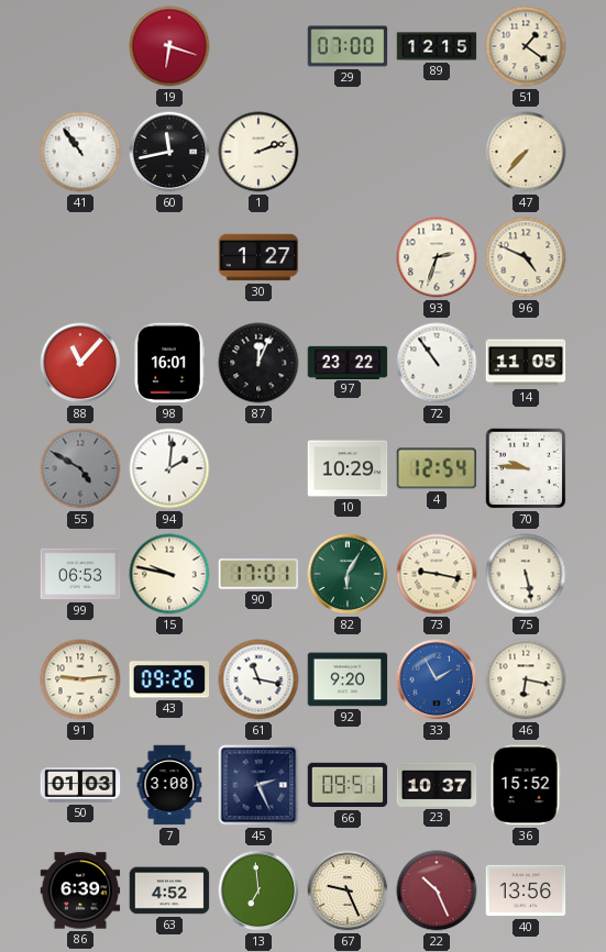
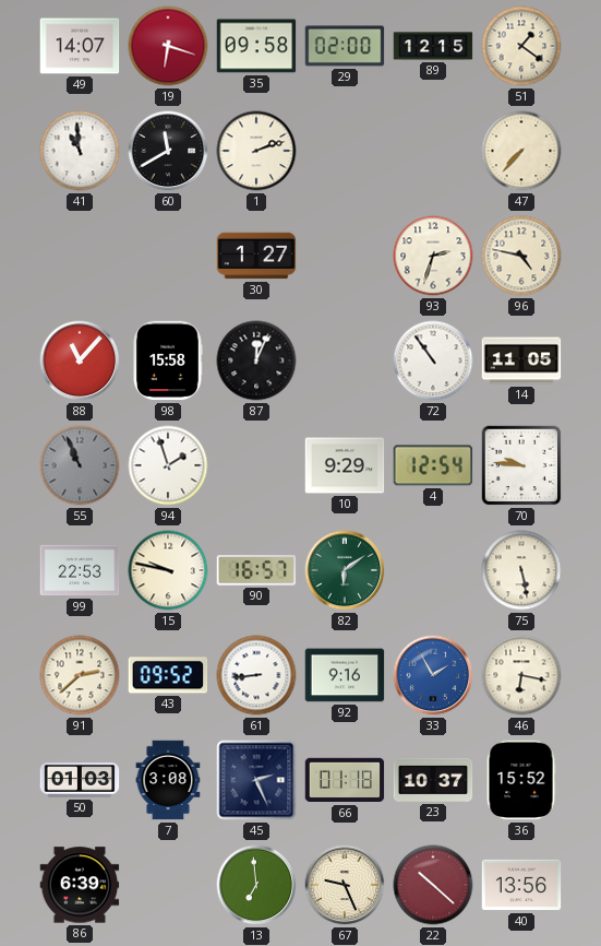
49: none -> 14:07
35: none -> 09:58
29: 07:00 -> 02:00
41: 10:54 -> 10:59
60: 11:43 -> 11:40
96: 4:49 -> 4:47
98: 16:01 -> 15:58
97: 23:22 -> none
55: 4:50 -> 10:56
94: 2:01 -> 1:57
10: 10:29 -> 9:29
99: 06:53 -> 22:53
90: 17:01 -> 16:57
82: 6:05 -> 6:09
73: 9:17 -> none
91: 9:14 -> 2:38
43: 09:26 -> 09:52
61: 11:17 -> 8:44
92: 9:20 -> 9:16
66: 09:51 -> 01:18
63: 4:52 -> none
22: 10:26 -> 10:22
